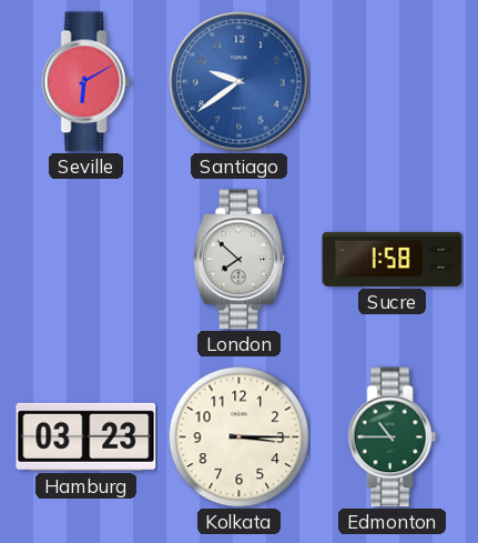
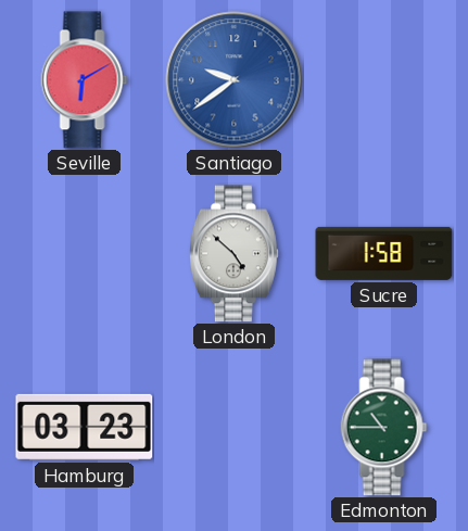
London: 7:52 -> 4:52
Kolkata: 3:15 -> none
